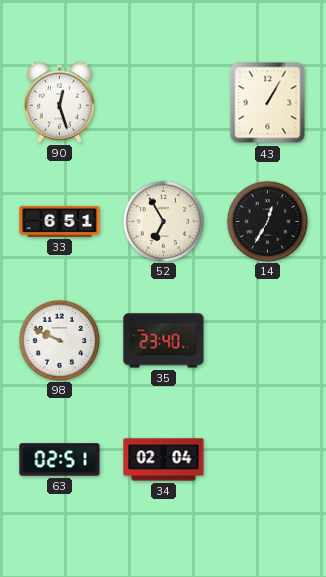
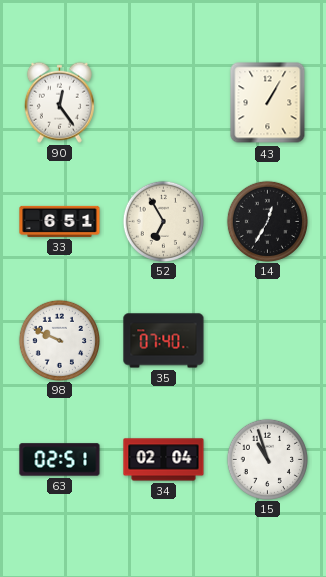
90: 12:27 -> 12:24
35: 23:40 -> 07:40
15: none -> 10:57
